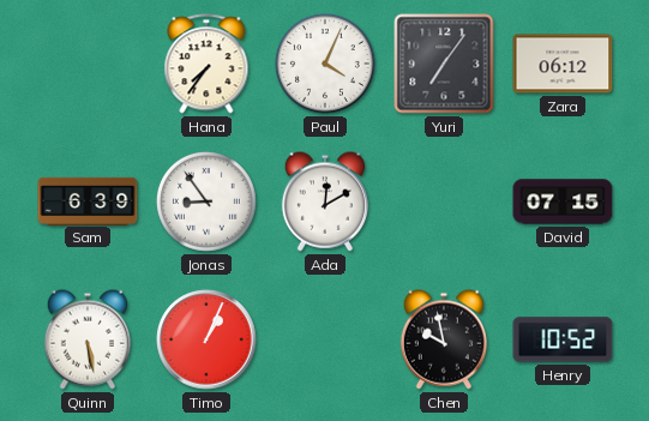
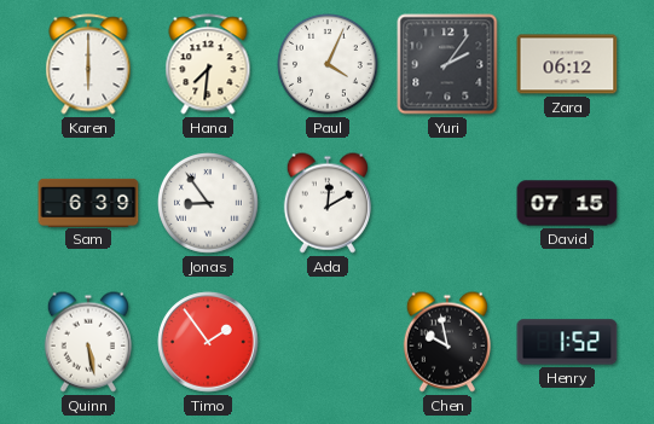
Karen: none -> 6:00
Hana: 7:36 -> 7:31
Yuri: 7:06 -> 2:06
Timo: 1:04 -> 1:54
Henry: 10:52 -> 1:52
